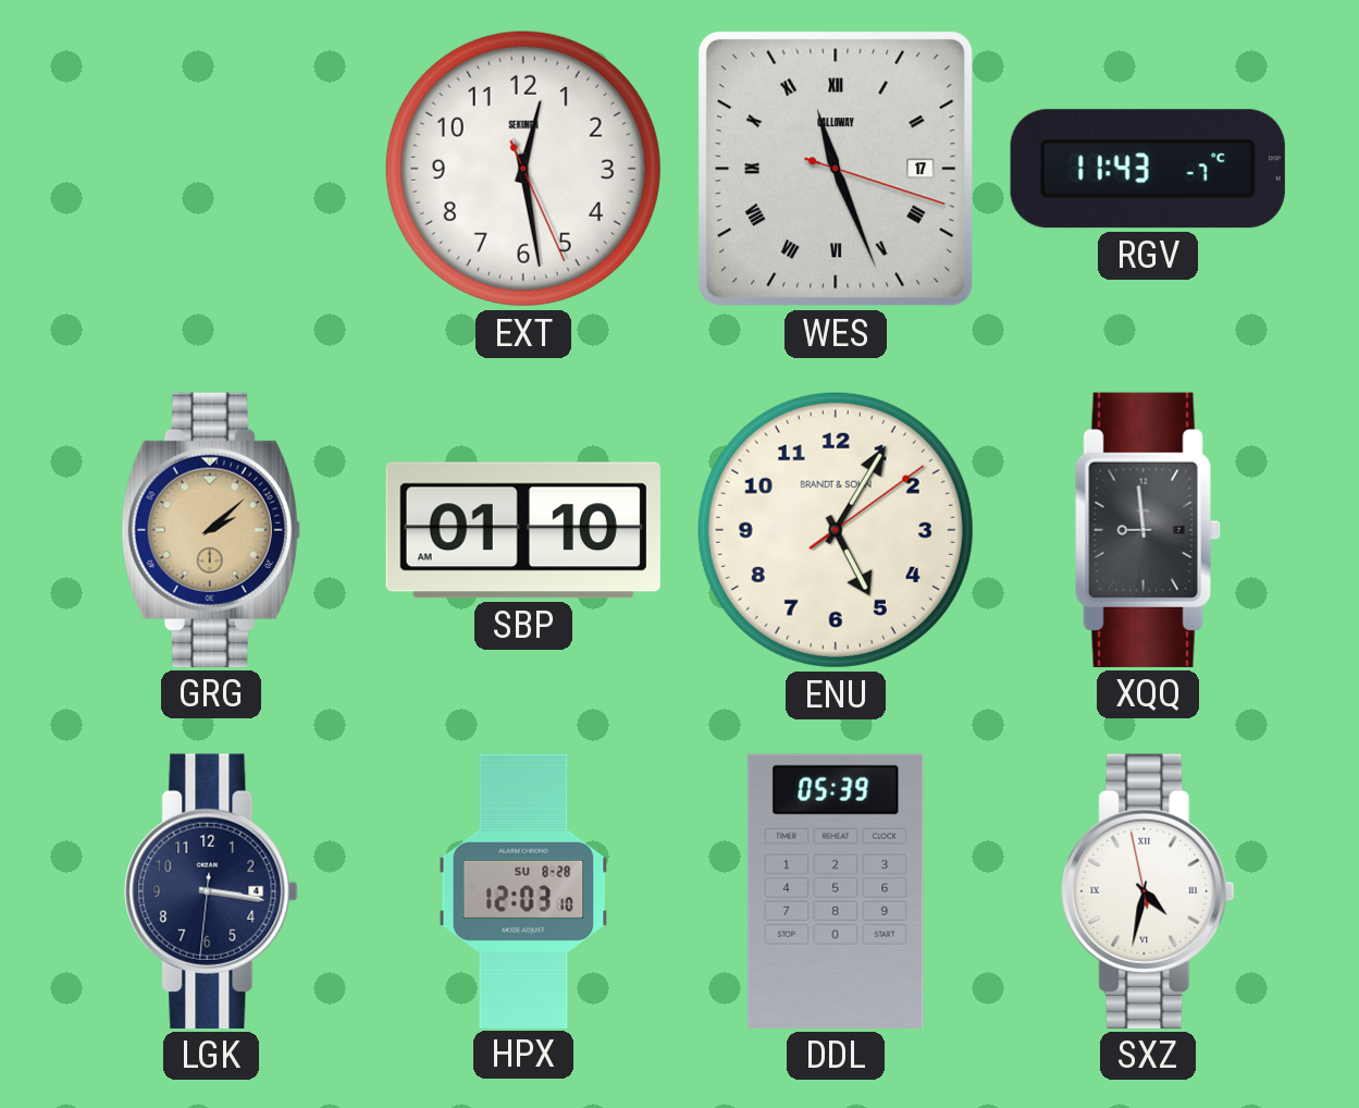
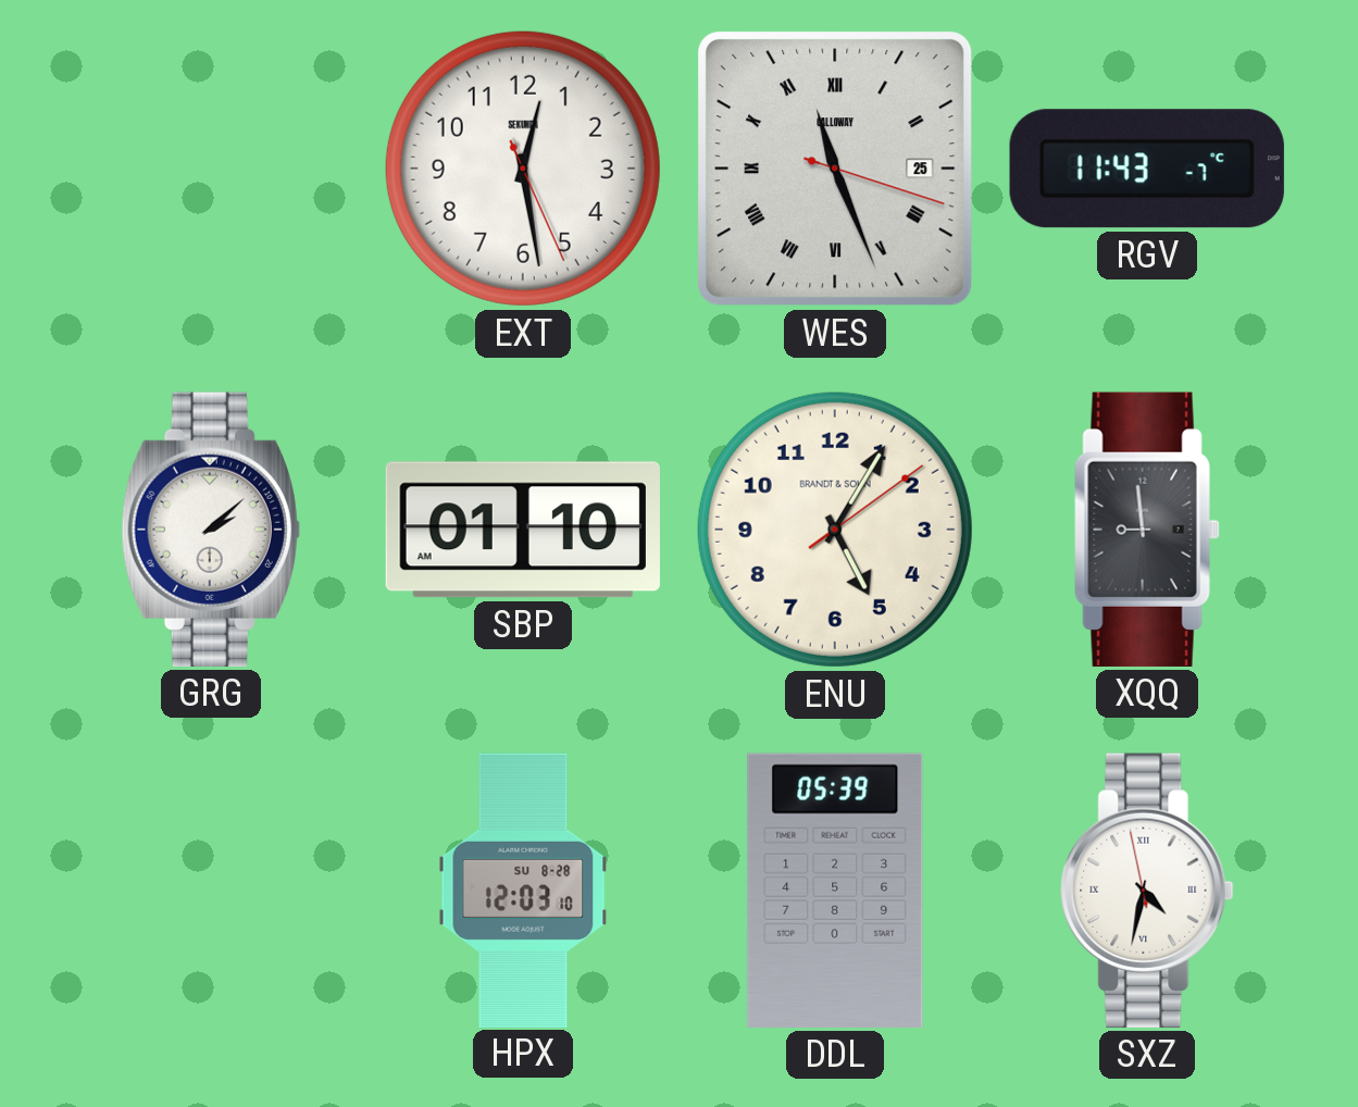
WES date: 17 -> 25
GRG dial: champagne -> white
LGK: 3:16 -> none
